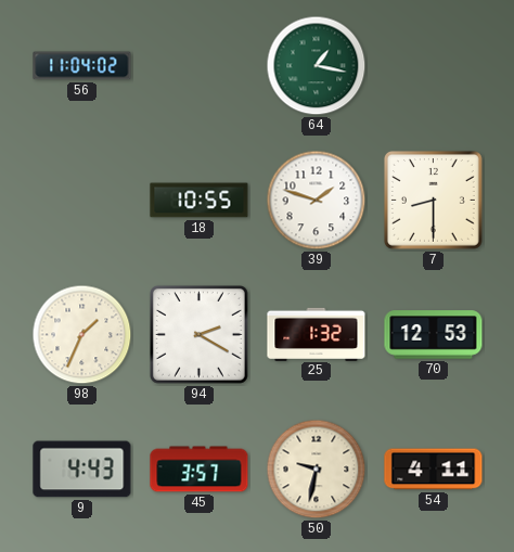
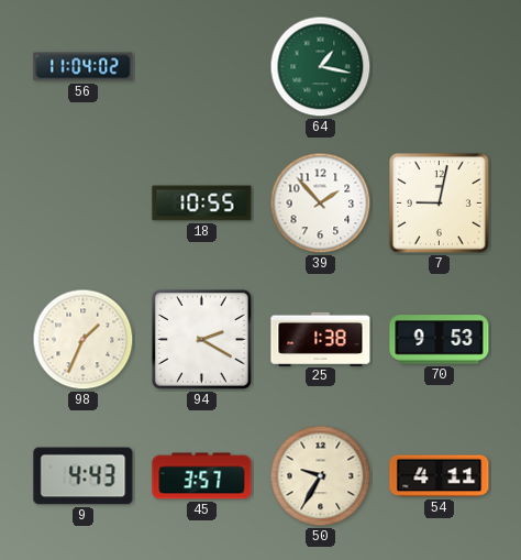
39: 1:48 -> 1:53
7: 8:30 -> 9:02
25: 1:32 -> 1:38
70: 12:53 -> 9:53
50: 9:32 -> 9:35
